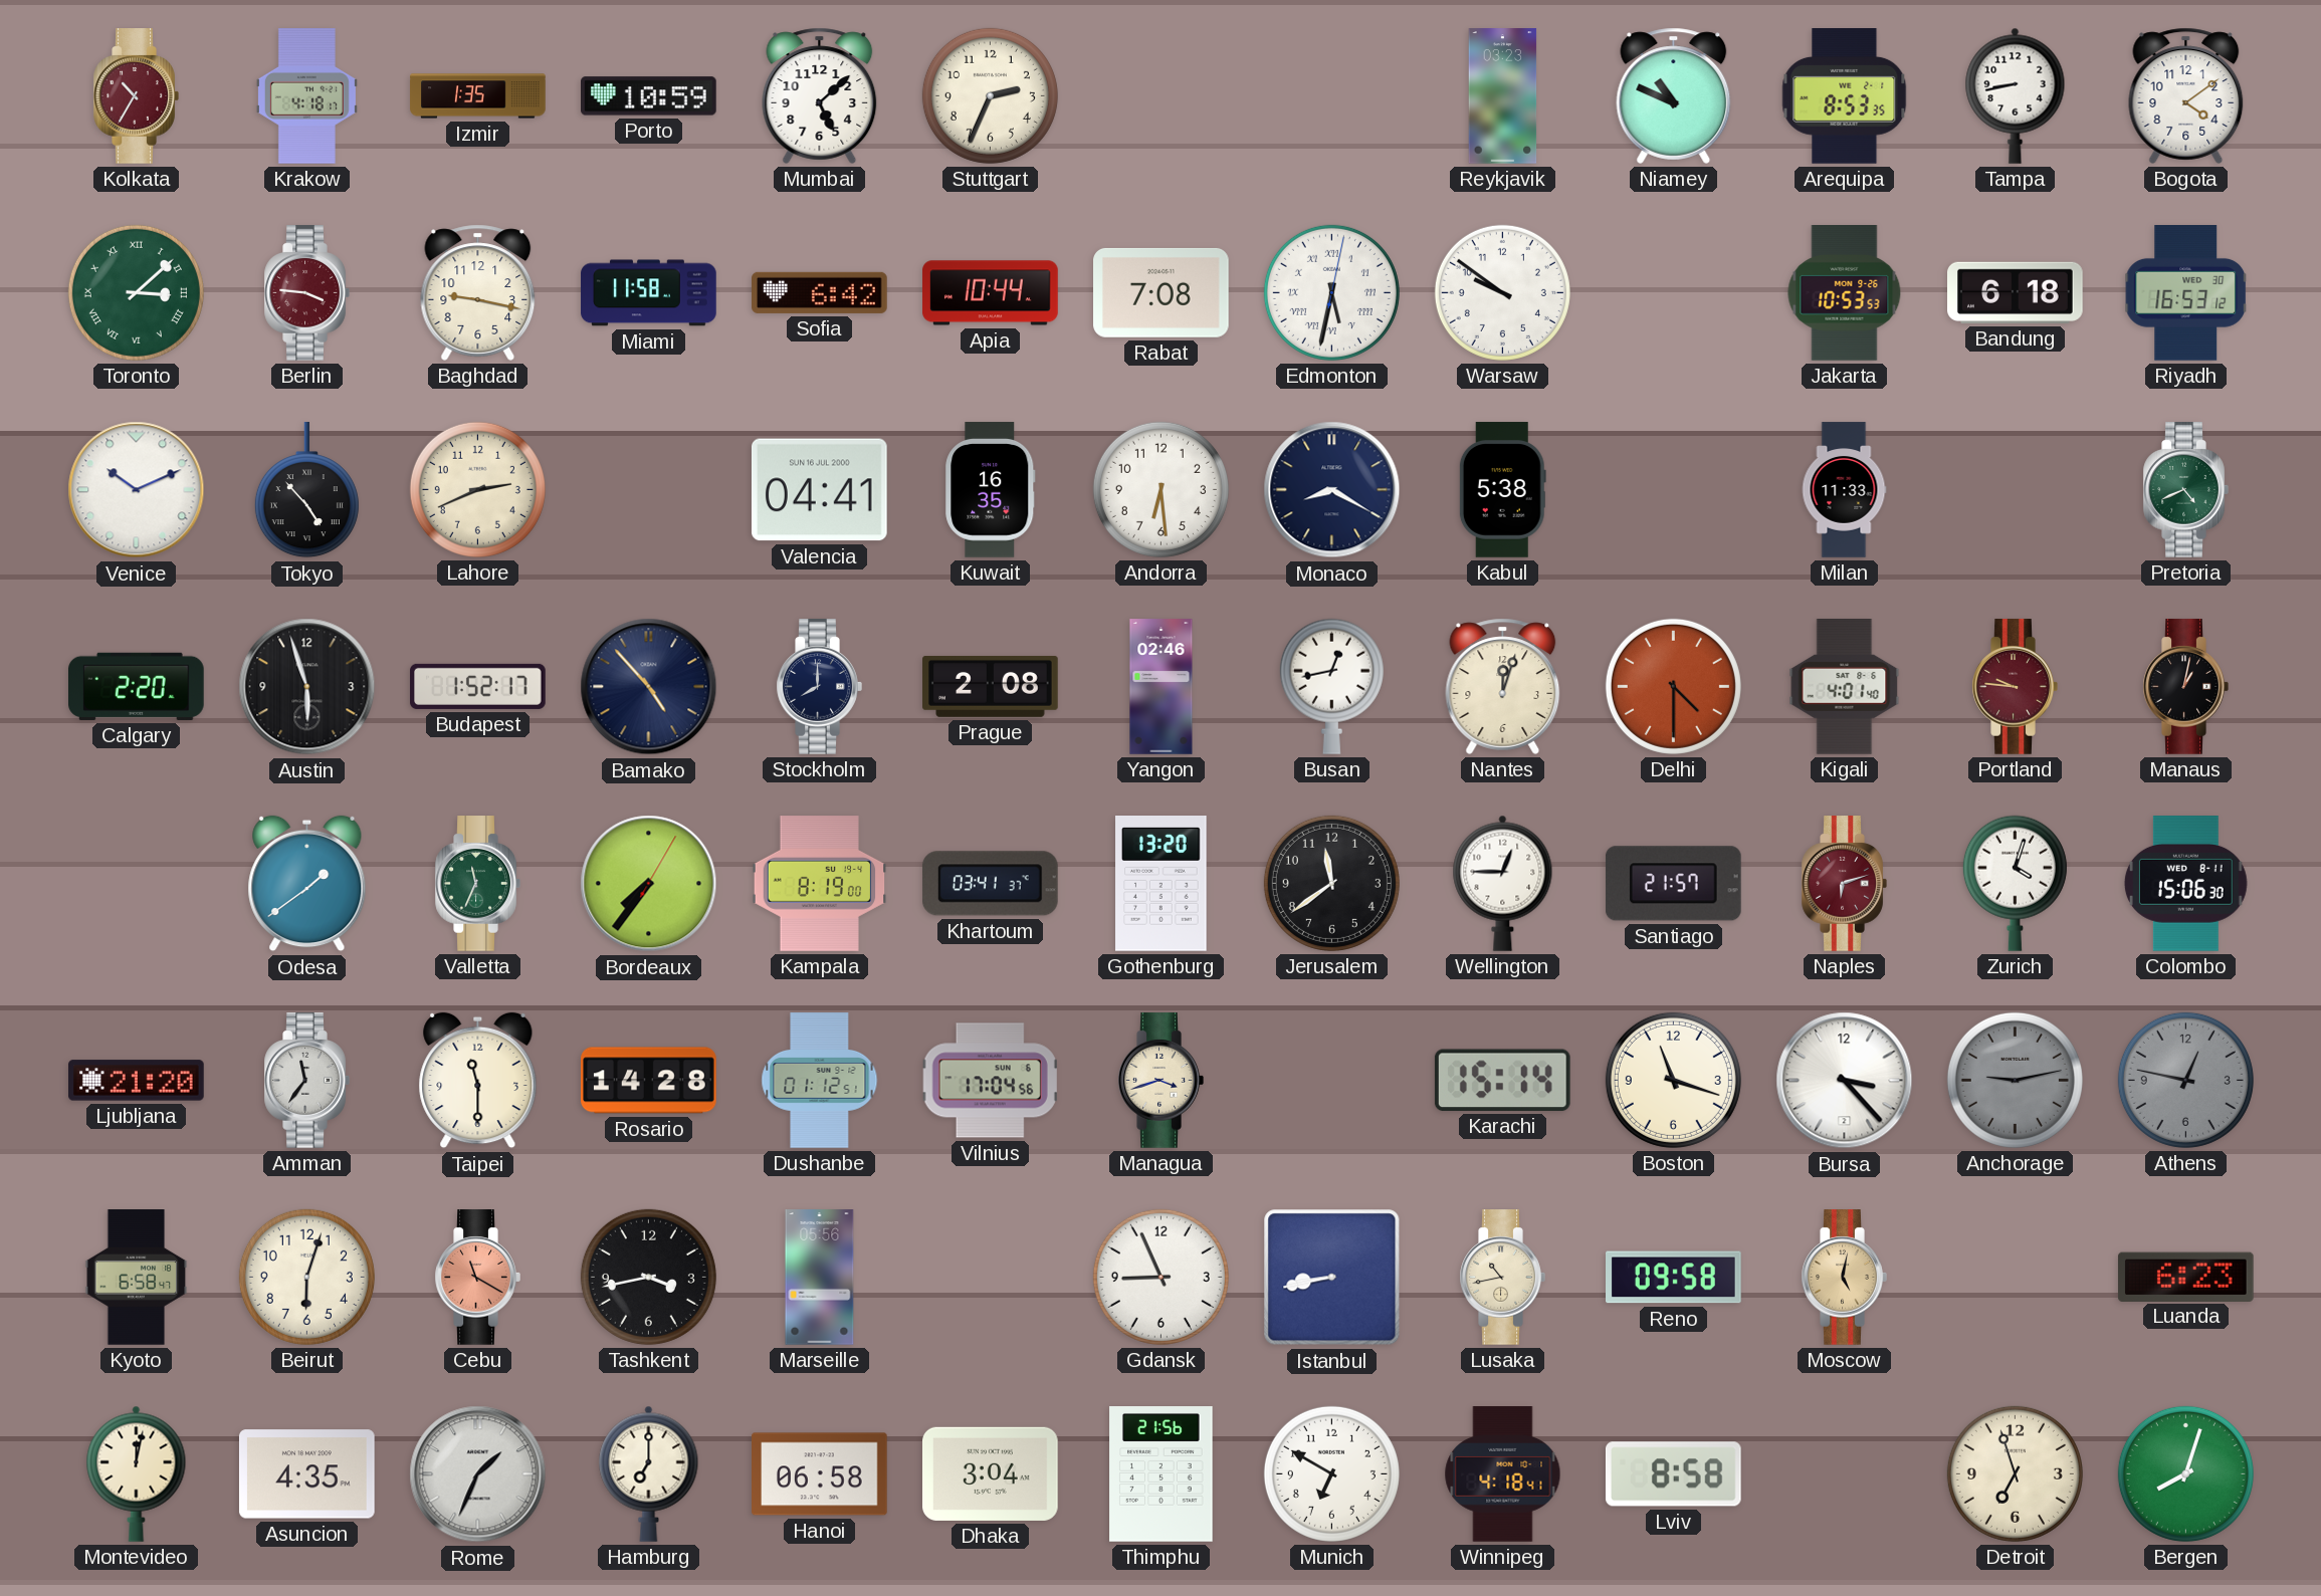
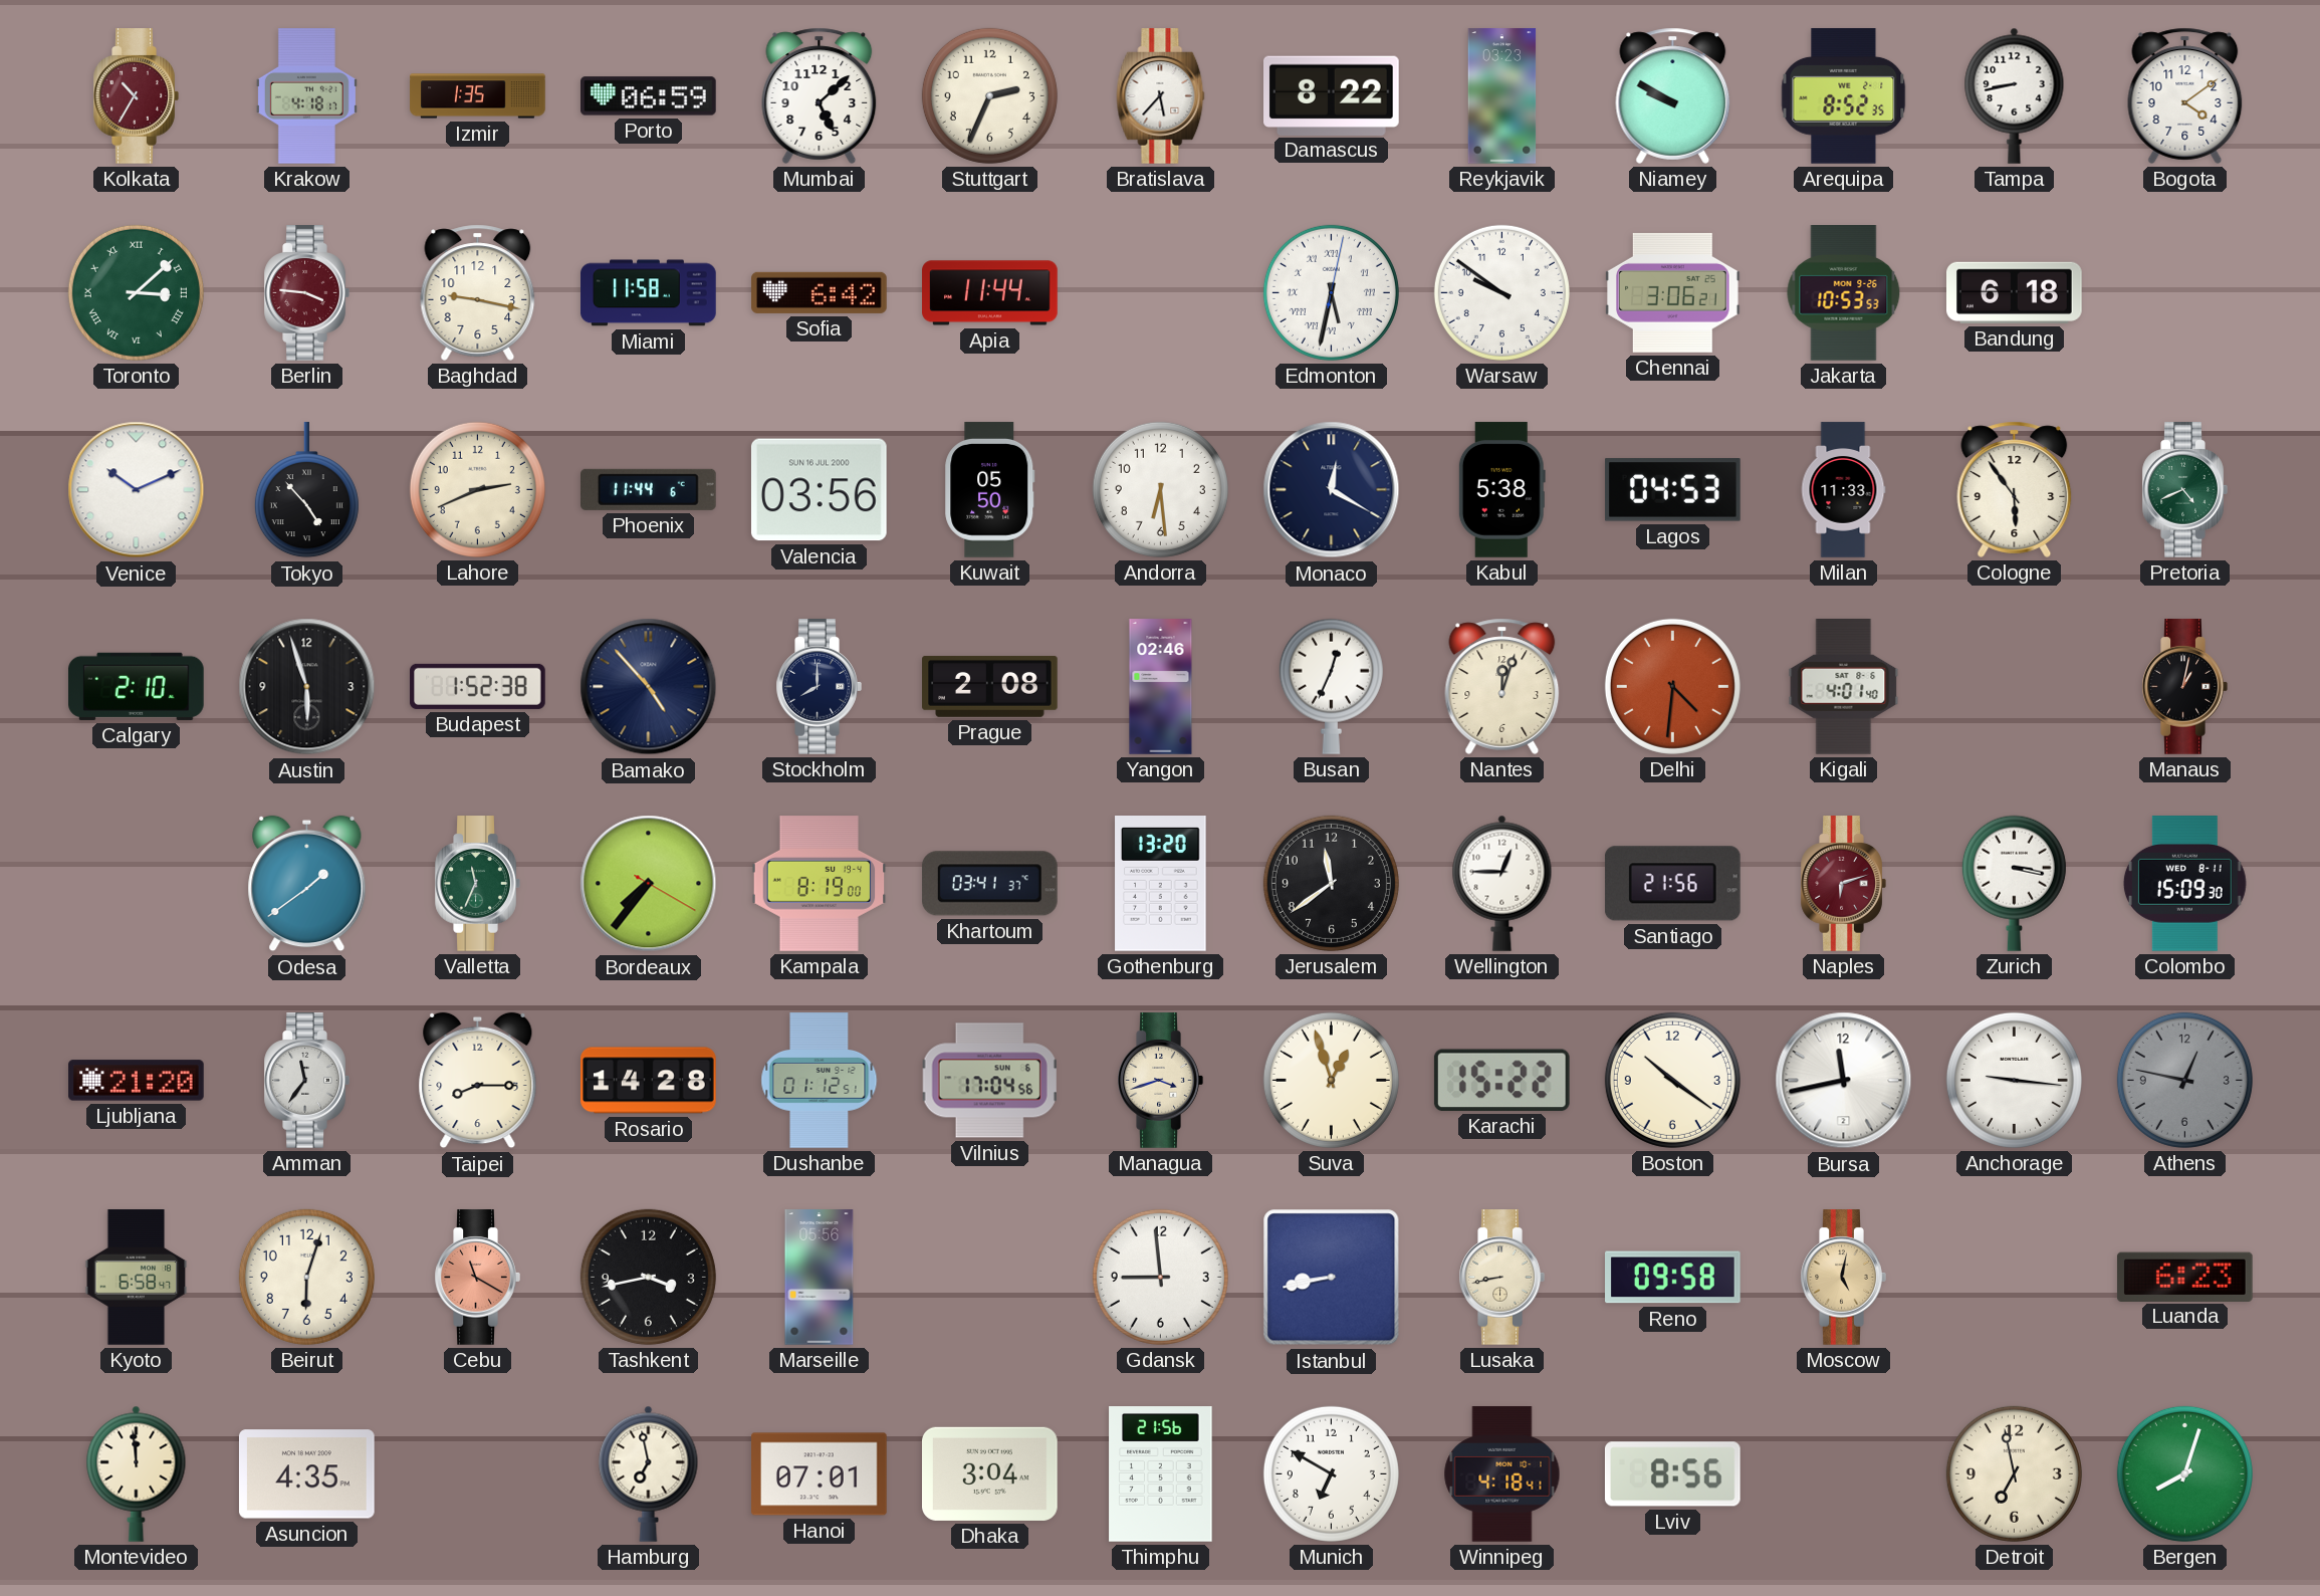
Porto: 10:59 -> 06:59
Bratislava: none -> 5:37
Damascus: none -> 8:22
Niamey: 10:49 -> 9:50
Arequipa: 8:53 -> 8:52
Apia: 10:44 -> 11:44
Rabat: 7:08 -> none
Chennai: none -> 3:06
Riyadh: 16:53 -> none
Phoenix: none -> 11:44
Valencia: 04:41 -> 03:56
Kuwait: 16:35 -> 05:50
Monaco: 8:20 -> 12:20
Lagos: none -> 04:53
Cologne: none -> 5:54
Calgary: 2:20 -> 2:10
Budapest: 1:52:17 -> 1:52:38
Busan: 12:43 -> 12:34
Delhi: 4:30 -> 4:31
Portland: 9:46 -> none
Bordeaux: 7:36:05 -> 7:36:20
Santiago: 21:57 -> 21:56
Zurich: 4:03 -> 3:17
Colombo: 15:06 -> 15:09
Taipei: 11:30 -> 8:15
Suva: none -> 12:57
Karachi: 15:14 -> 15:22
Boston: 11:18 -> 10:21
Bursa: 3:23 -> 11:43
Anchorage: 9:13 -> 9:16
Anchorage dial: grey -> white
Gdansk: 8:56 -> 8:59
Lusaka: 10:43 -> 8:43
Montevideo: 12:02 -> 11:59
Rome: 1:34 -> none
Hamburg: 7:00 -> 6:58
Hanoi: 06:58 -> 07:01
Lviv: 8:58 -> 8:56
Detroit: 6:57 -> 6:58
